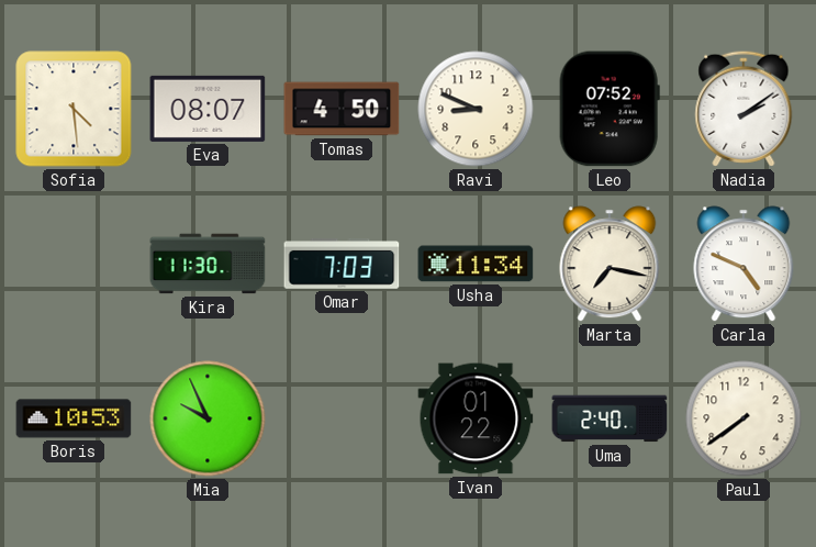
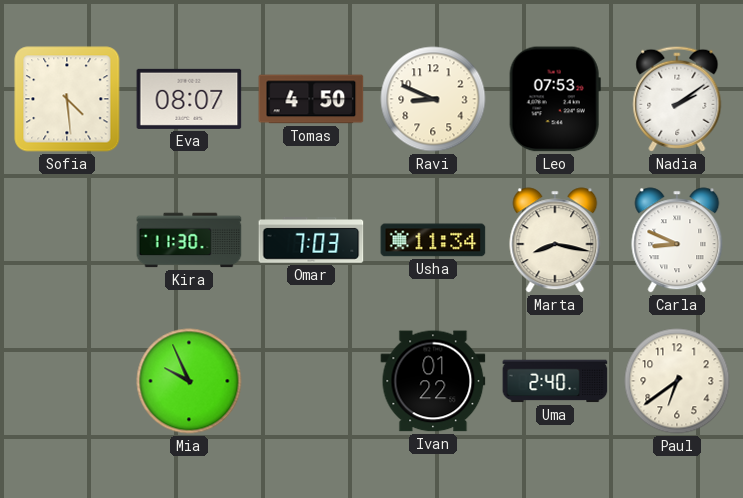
Leo: 07:52 -> 07:53
Marta: 7:17 -> 8:17
Carla: 4:49 -> 8:49
Boris: 10:53 -> none
Paul: 7:39 -> 6:39
